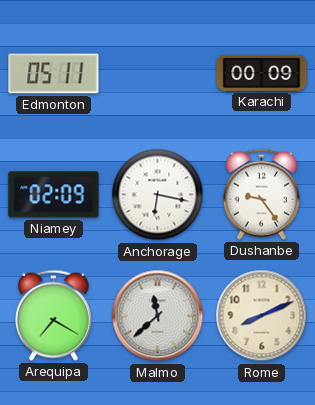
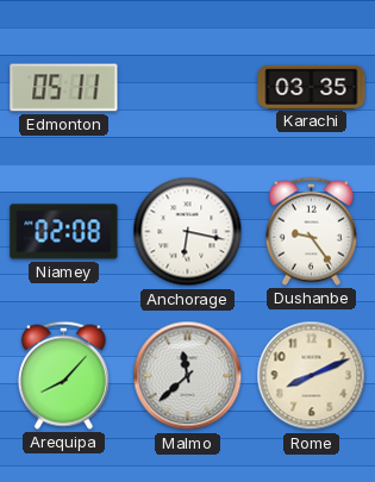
Karachi: 00:09 -> 03:35
Niamey: 02:09 -> 02:08
Arequipa: 7:20 -> 8:07
